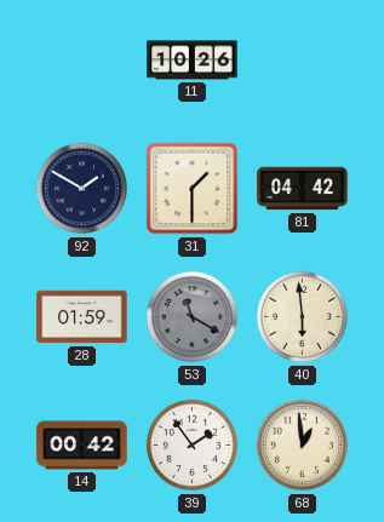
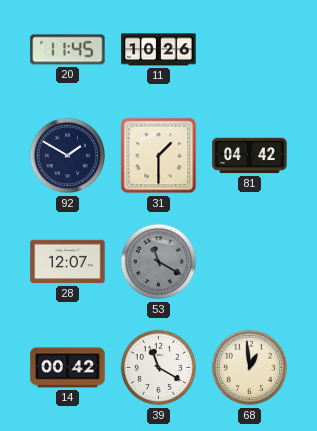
20: none -> 11:45
28: 01:59 -> 12:07
40: 5:59 -> none
39: 1:54 -> 11:20
